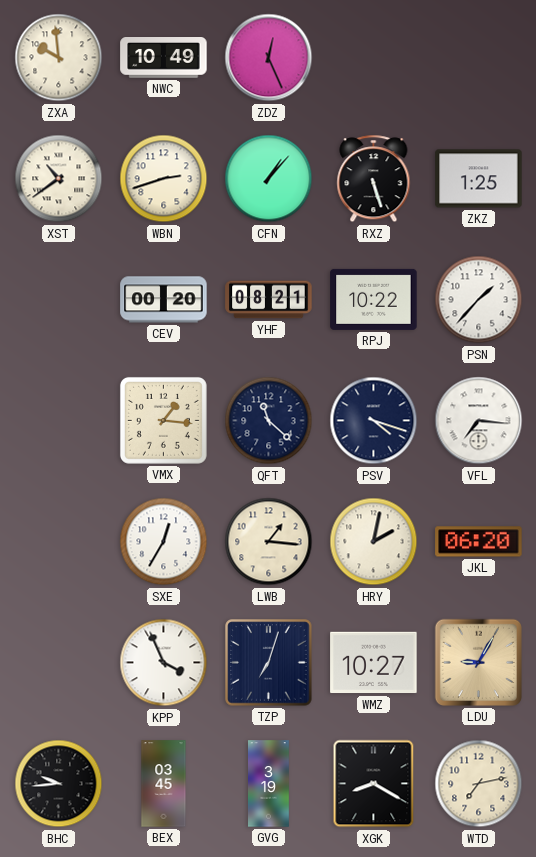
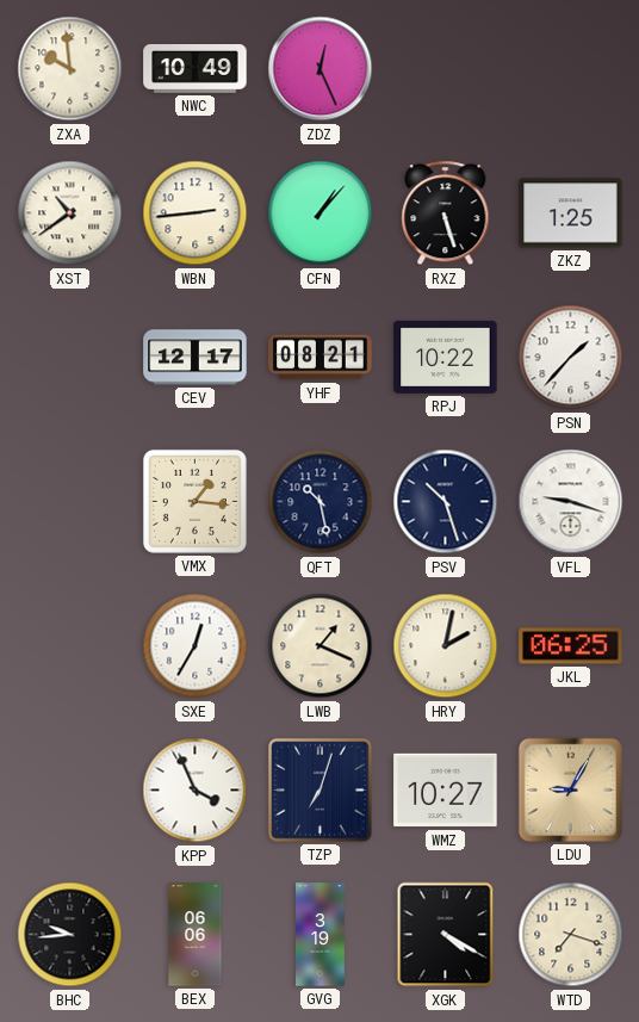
WBN: 2:42 -> 2:44
CEV: 00:20 -> 12:17
QFT: 11:22 -> 10:28
PSV: 4:18 -> 10:27
VFL: 7:16 -> 9:18
LWB: 1:16 -> 1:19
JKL: 06:20 -> 06:25
BEX: 03:45 -> 06:06
XGK: 8:20 -> 4:20
WTD: 7:13 -> 7:18
